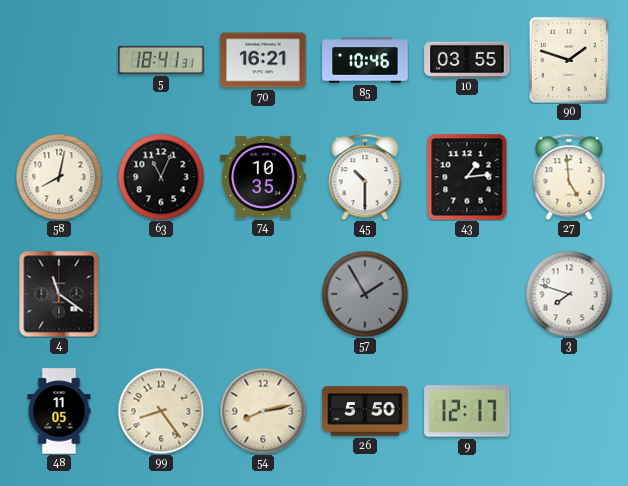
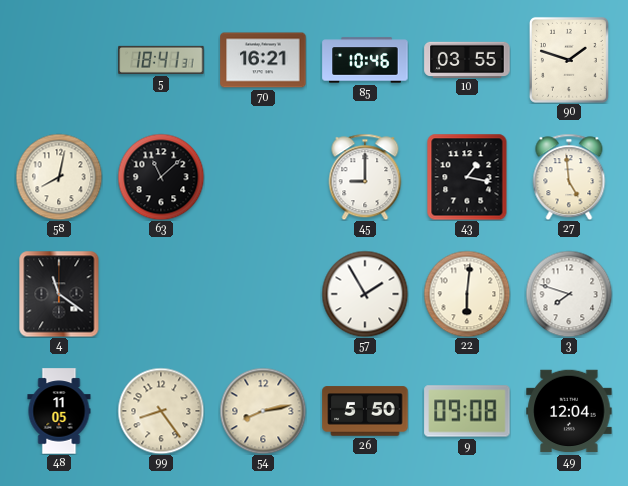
63: 11:04 -> 11:08
74: 10:35 -> none
45: 10:30 -> 9:00
43: 1:14 -> 1:17
57 dial: grey -> white
22: none -> 6:01
9: 12:17 -> 09:08
49: none -> 12:04
